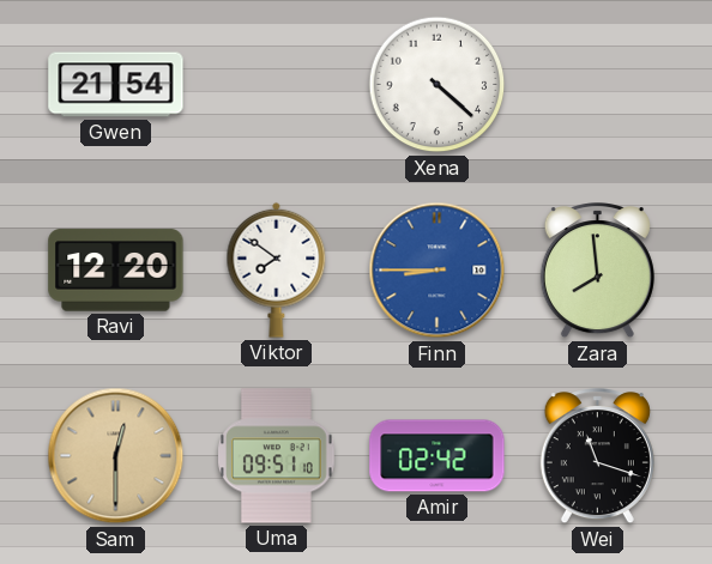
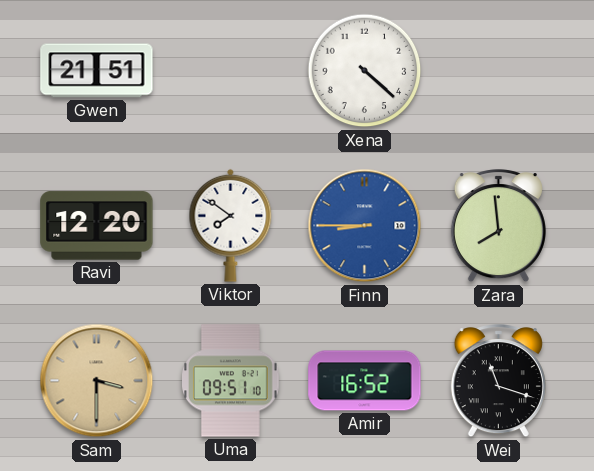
Gwen: 21:54 -> 21:51
Sam: 12:30 -> 3:30
Amir: 02:42 -> 16:52
